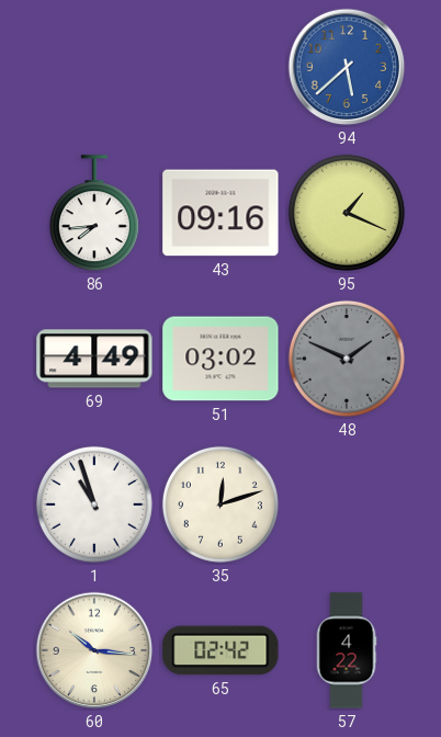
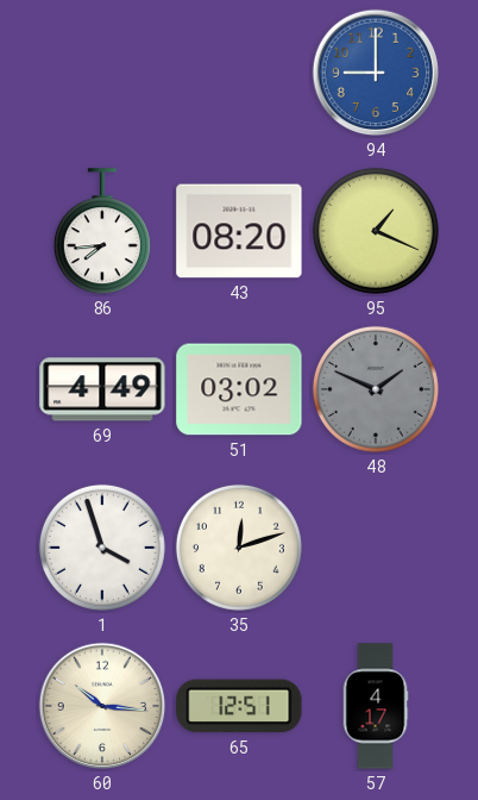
94: 5:38 -> 9:00
43: 09:16 -> 08:20
1: 10:57 -> 3:57
65: 02:42 -> 12:51
57: 4:22 -> 4:17
